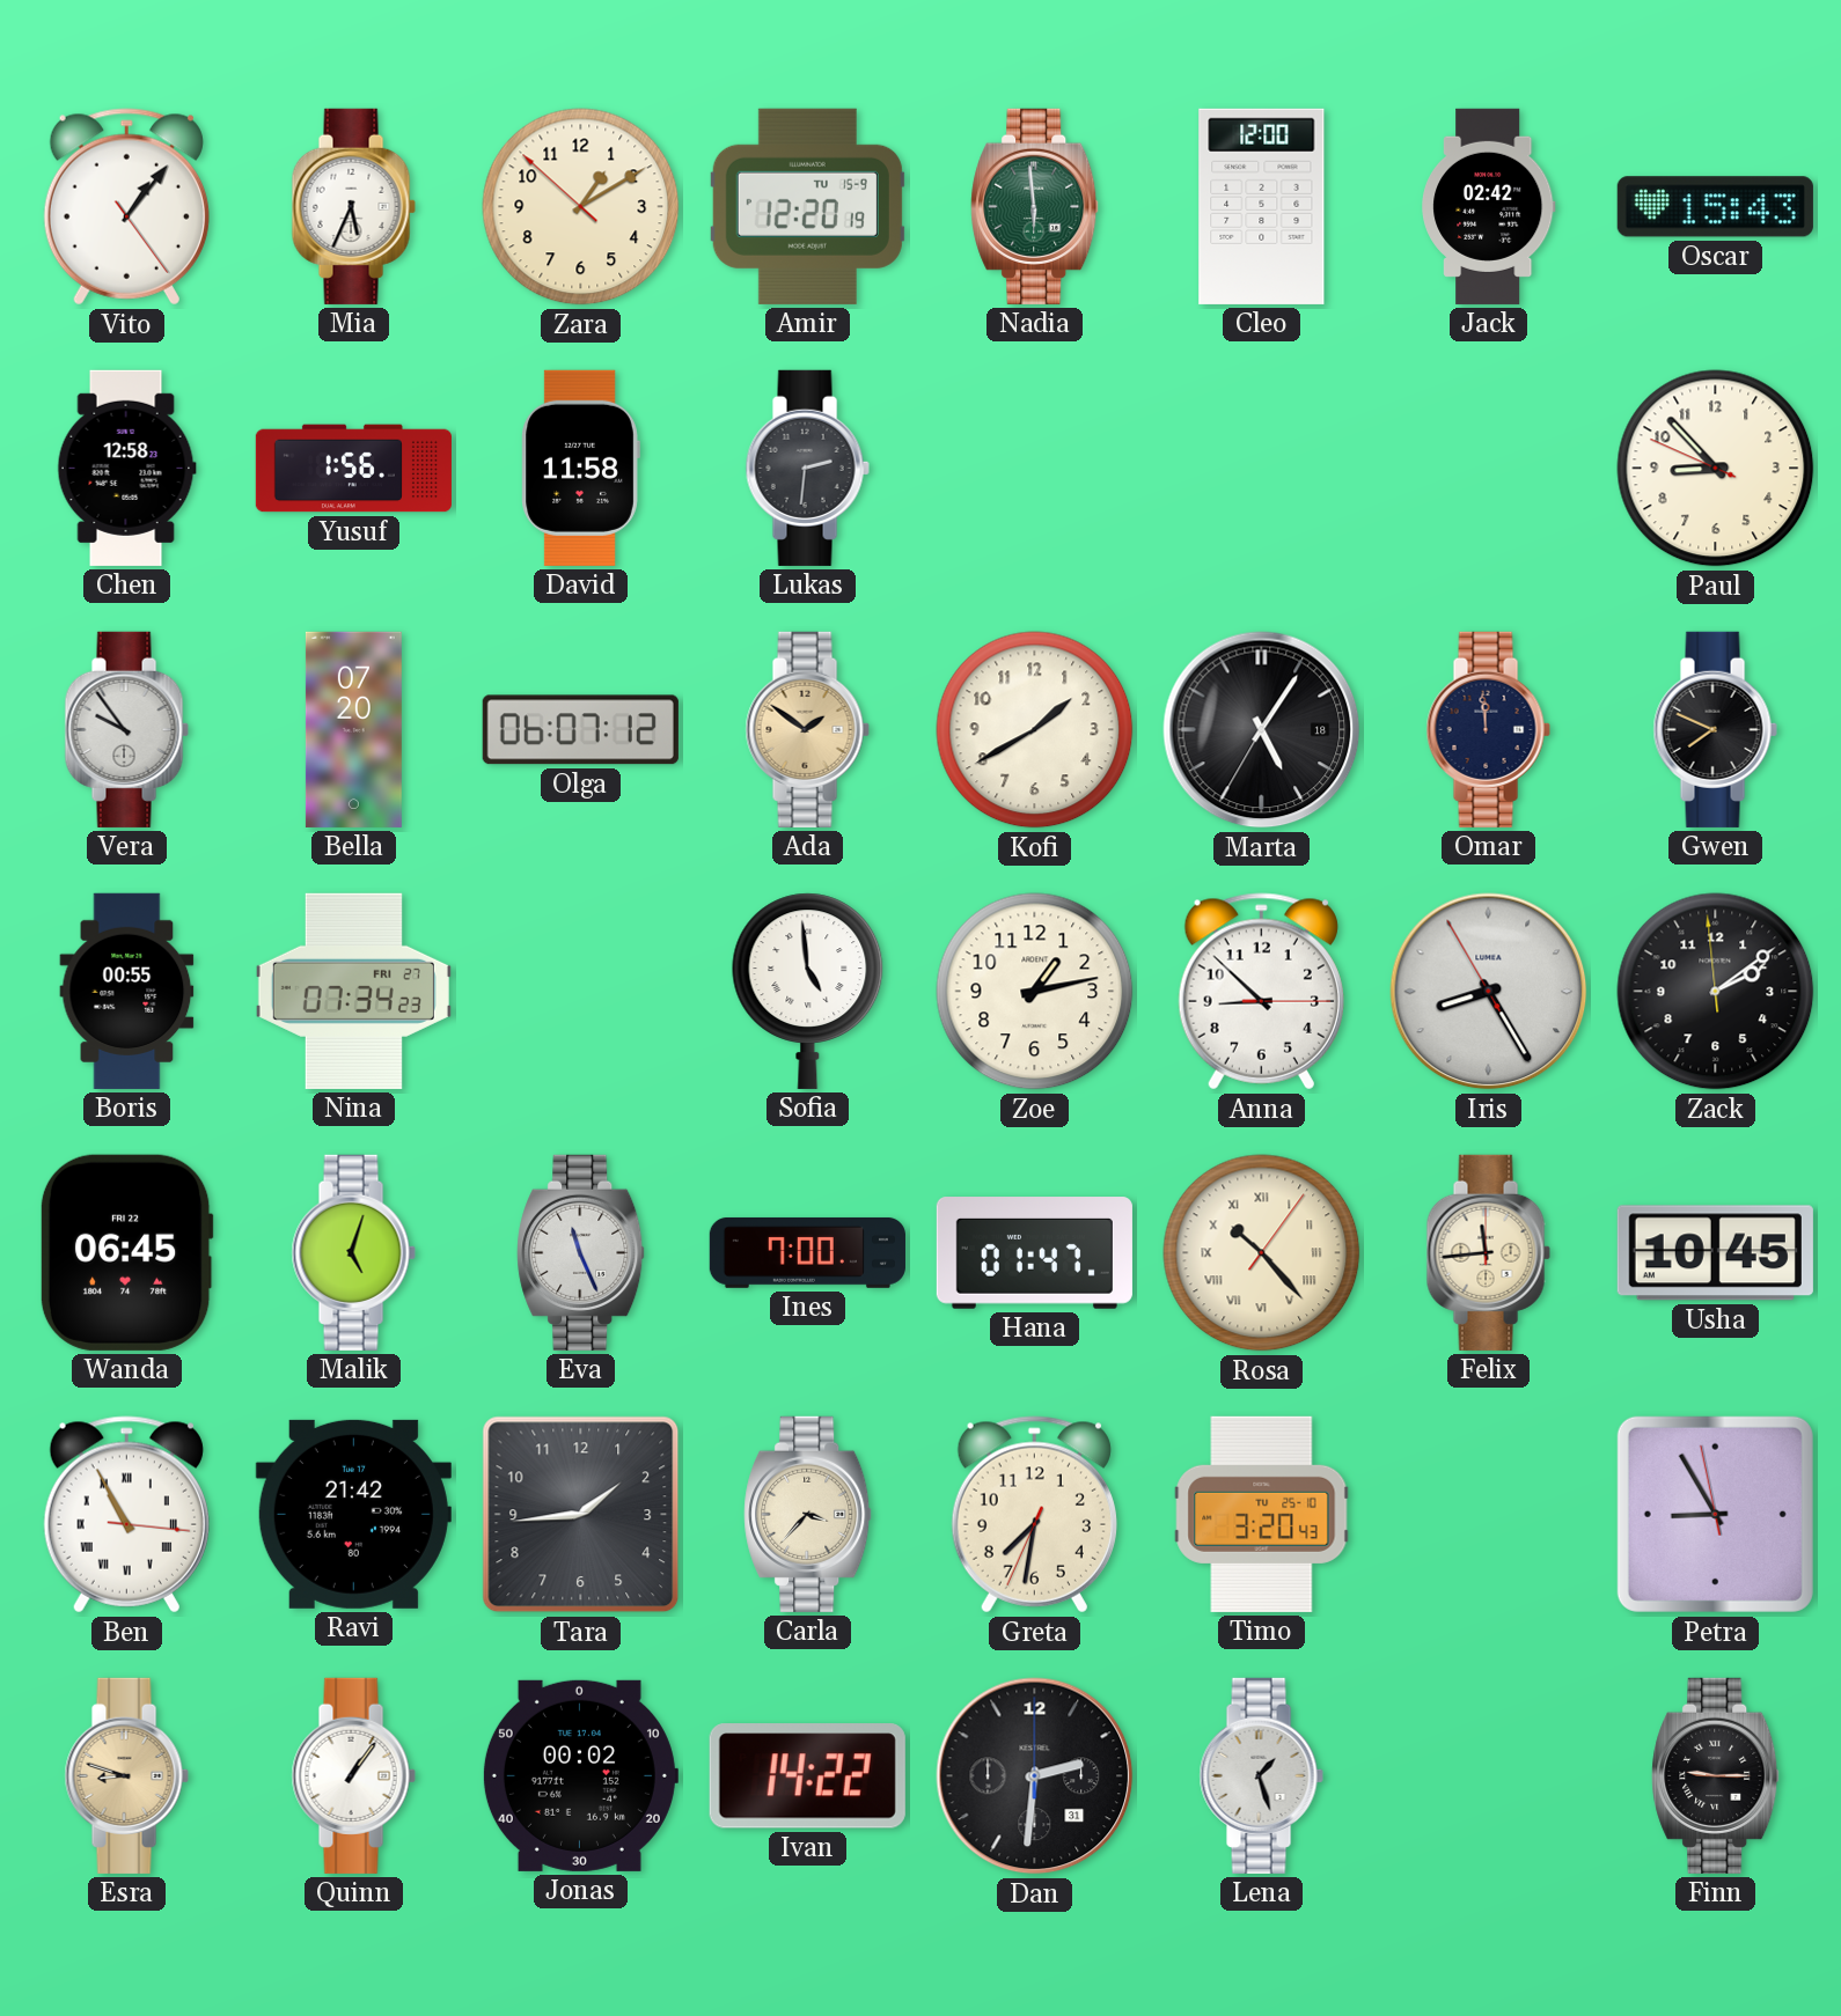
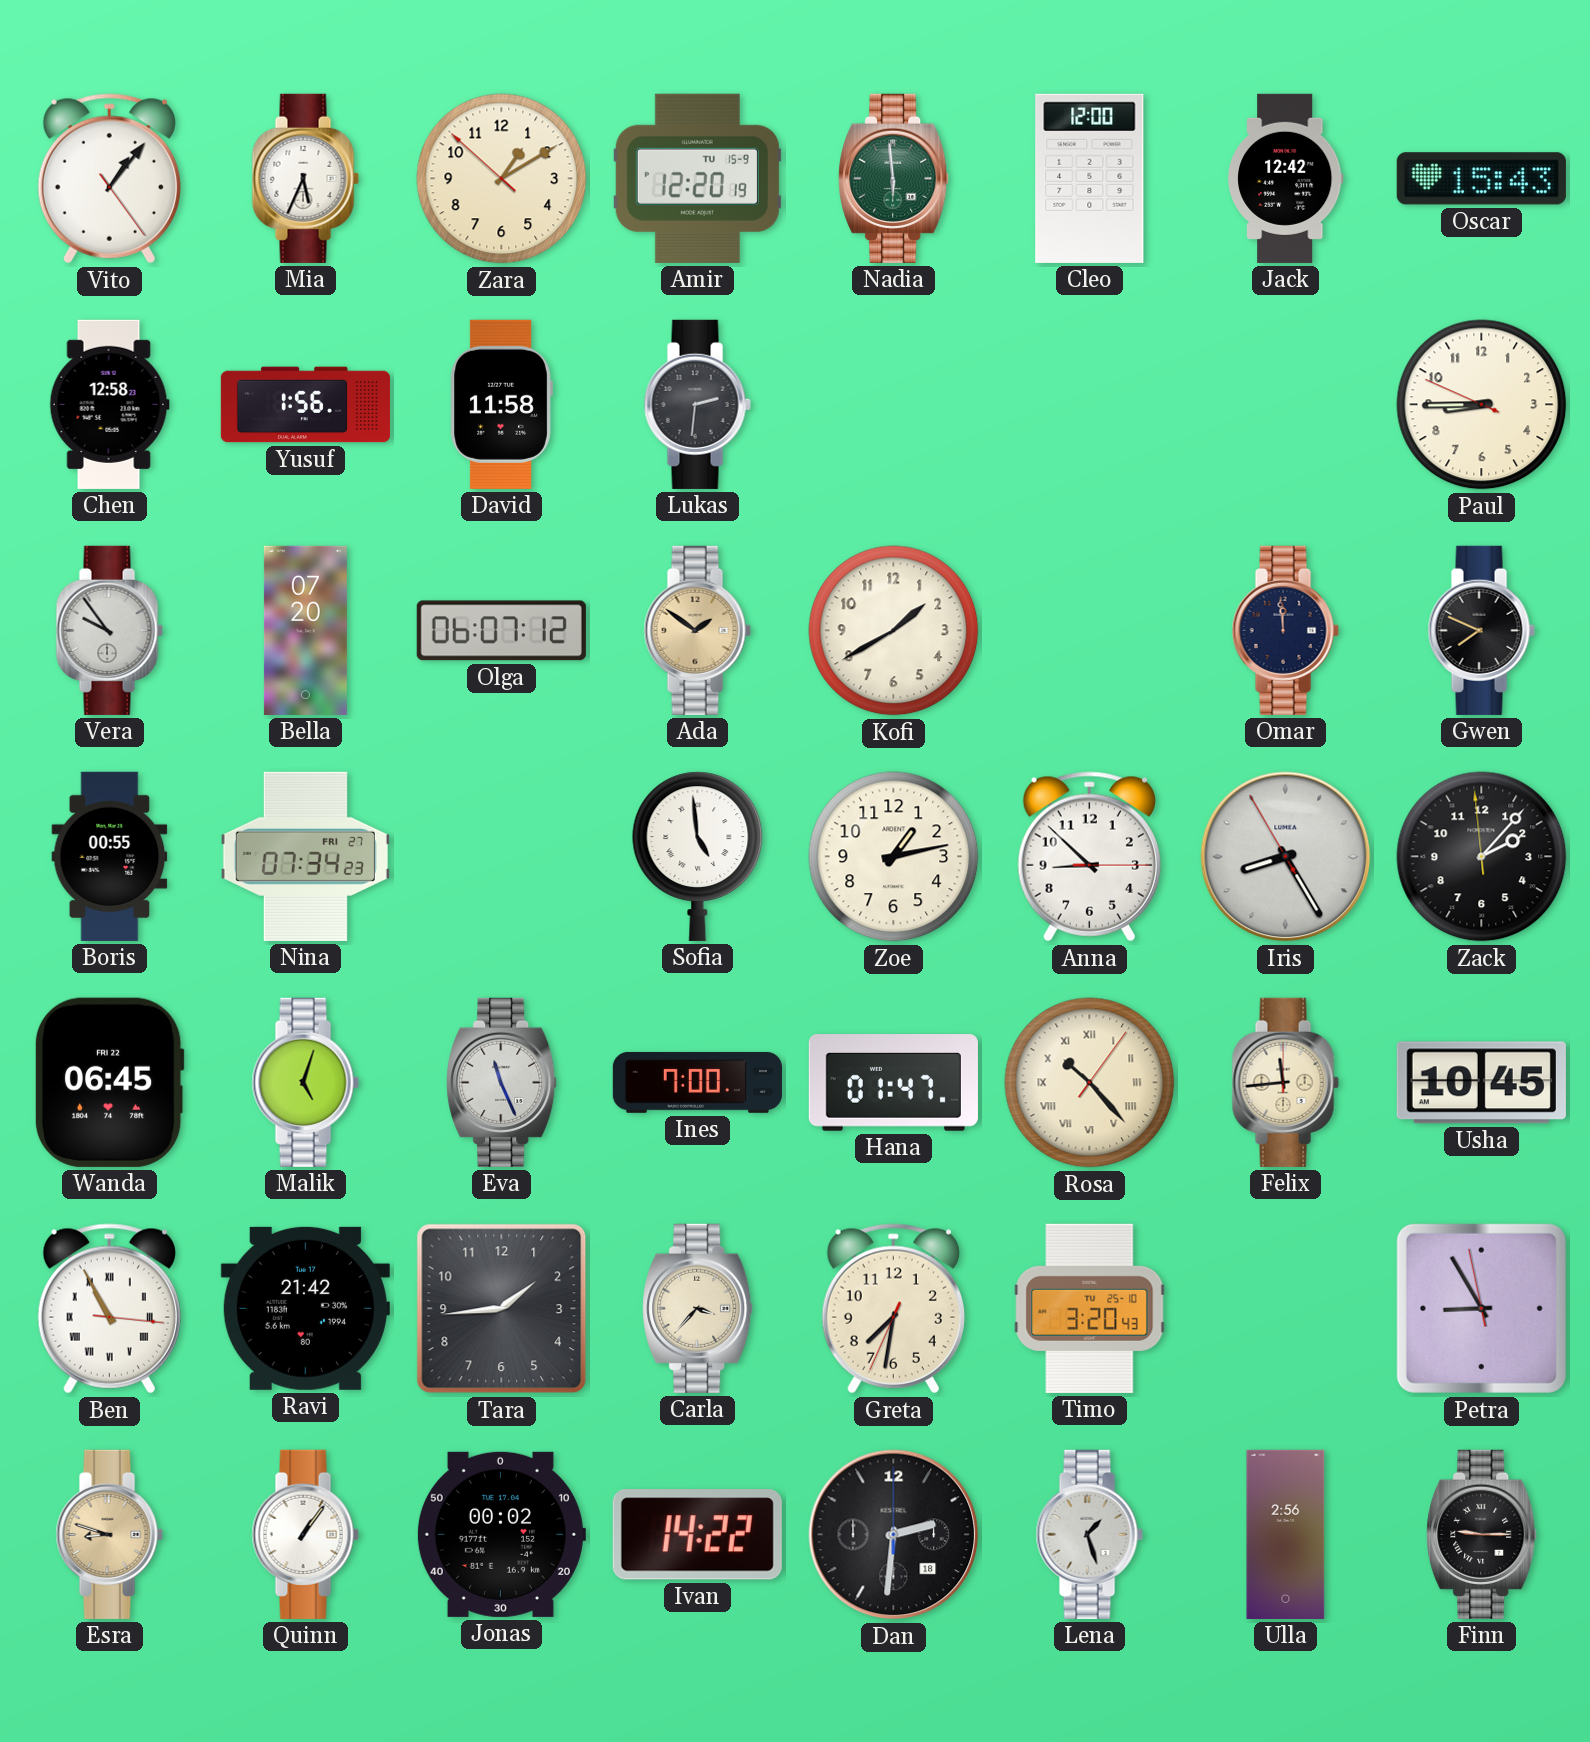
Jack: 02:42 -> 12:42
Paul: 8:52 -> 8:44
Marta: 5:05 -> none
Zack: 2:08 -> 2:06
Dan date: 31 -> 18
Ulla: none -> 2:56
